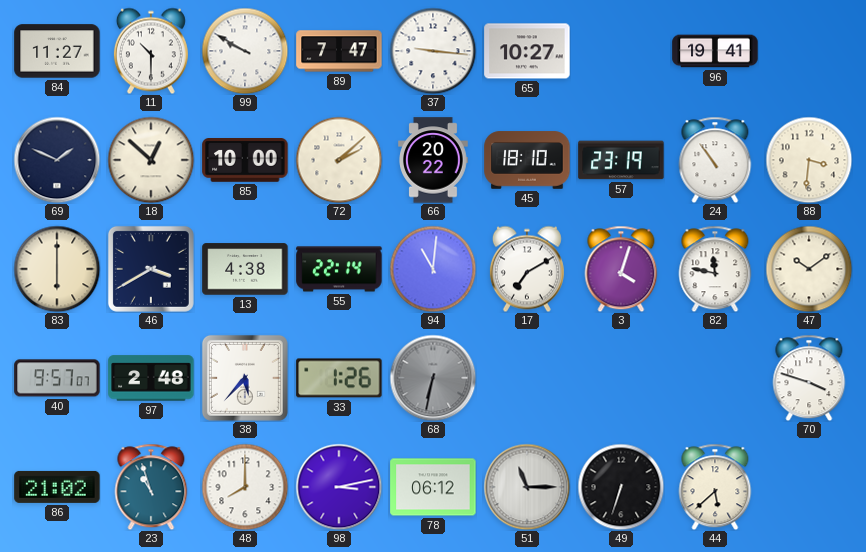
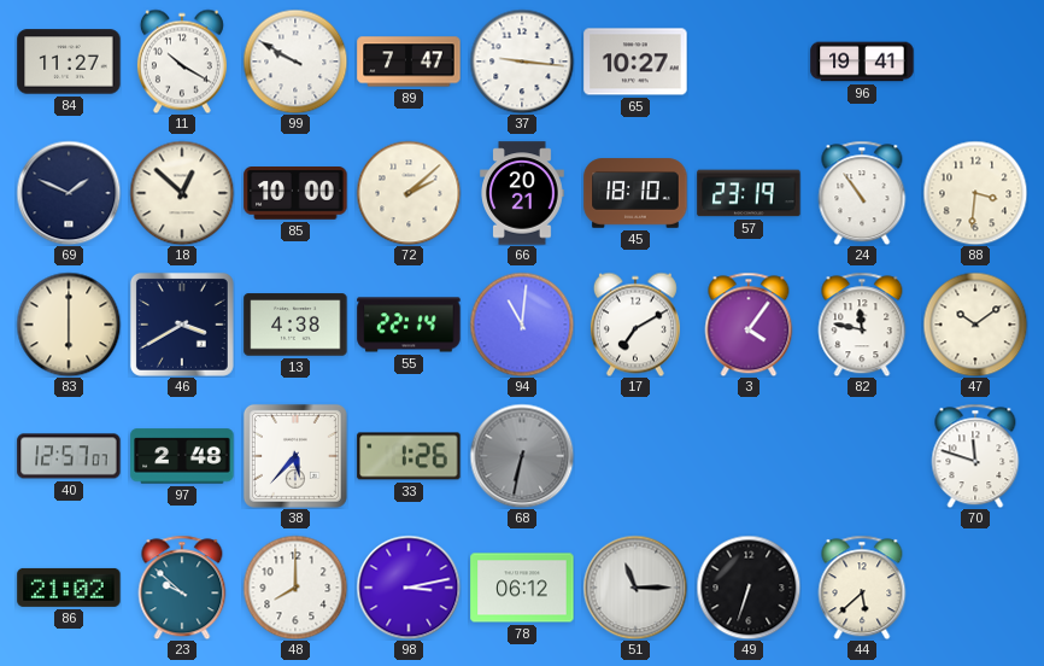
11: 10:30 -> 10:20
66: 20:22 -> 20:21
3: 4:03 -> 4:06
40: 9:57 -> 12:57
70: 3:48 -> 11:48
23: 10:57 -> 9:52
